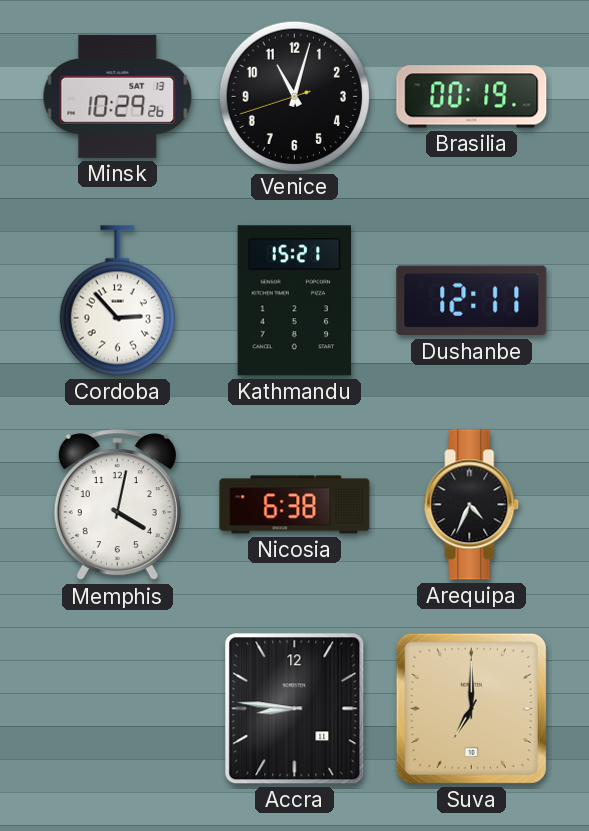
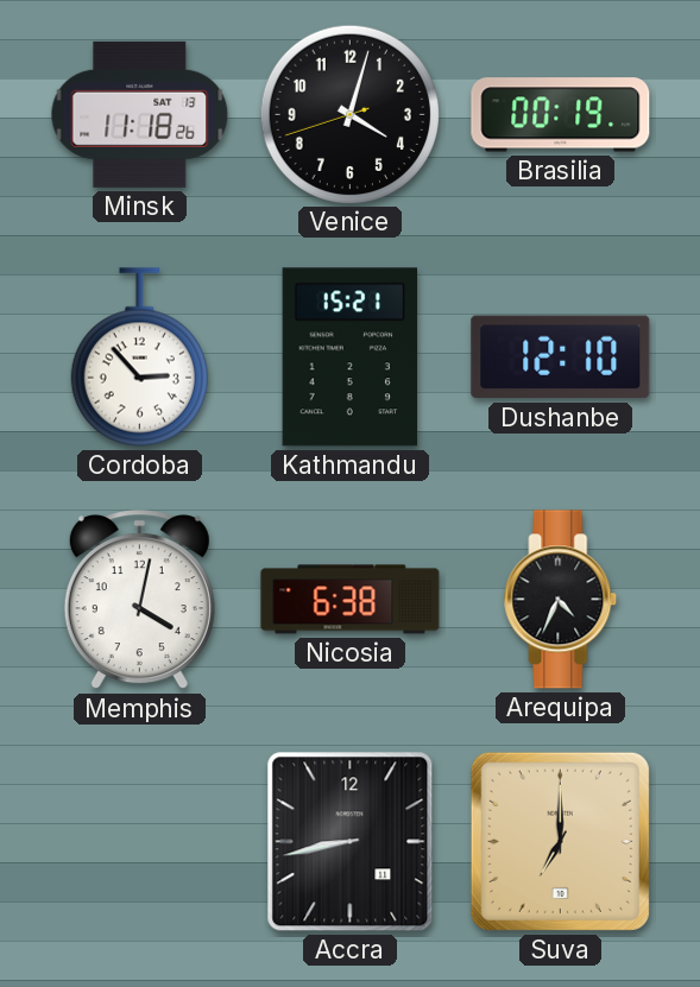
Minsk: 10:29 -> 11:18
Venice: 11:02 -> 4:02
Dushanbe: 12:11 -> 12:10
Accra: 8:46 -> 8:43
